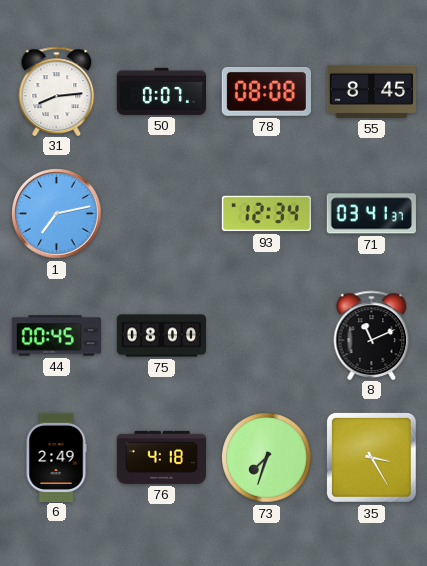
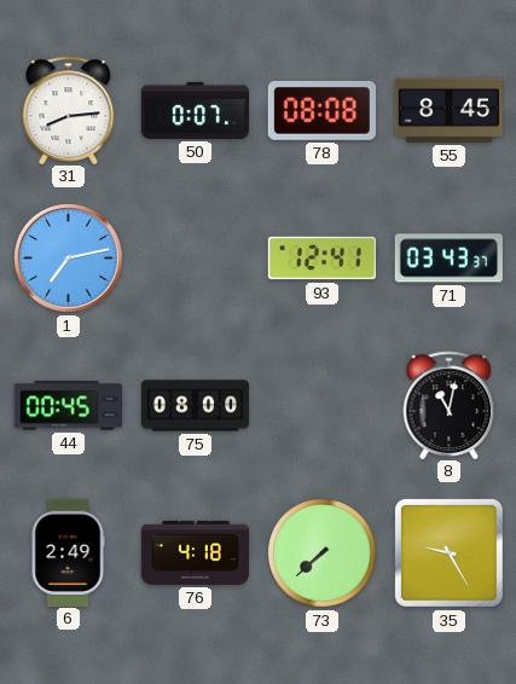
93: 12:34 -> 12:41
71: 03:41 -> 03:43
8: 11:11 -> 11:02
73: 7:33 -> 7:38
35: 3:25 -> 9:25
